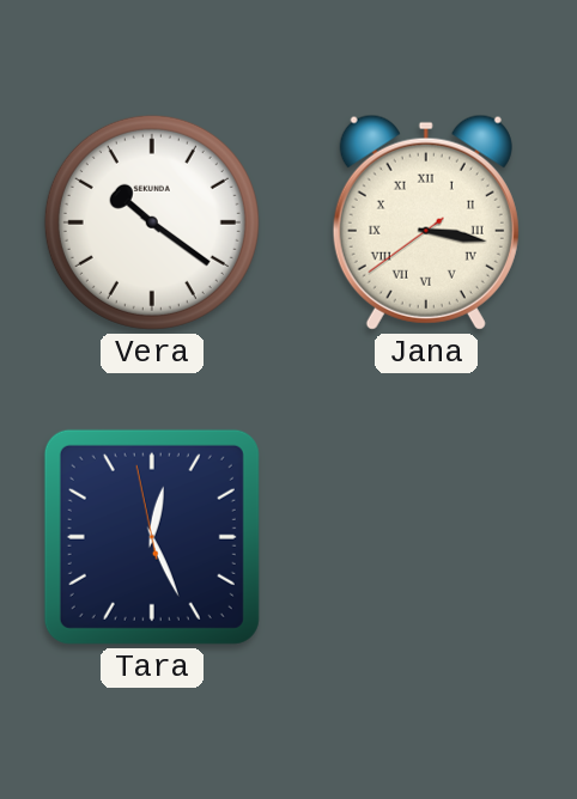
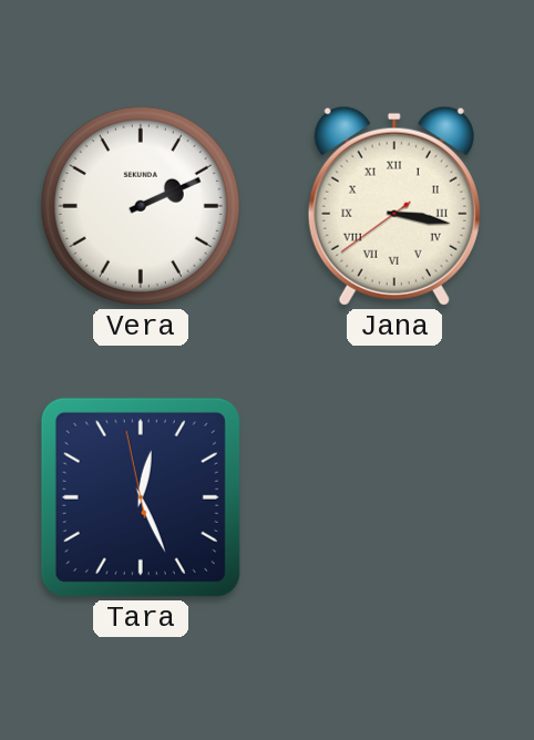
Vera: 10:21 -> 2:11
